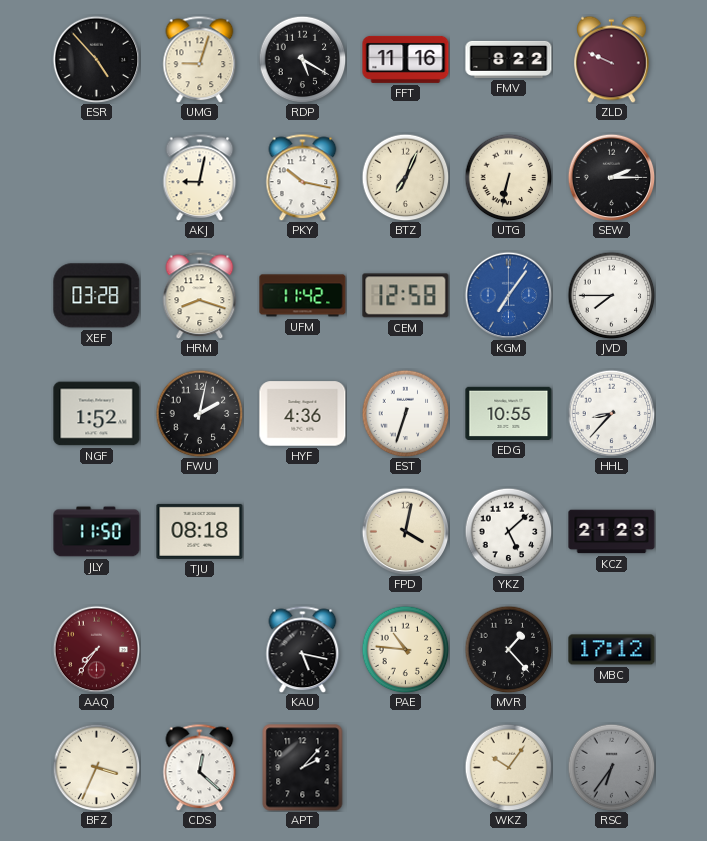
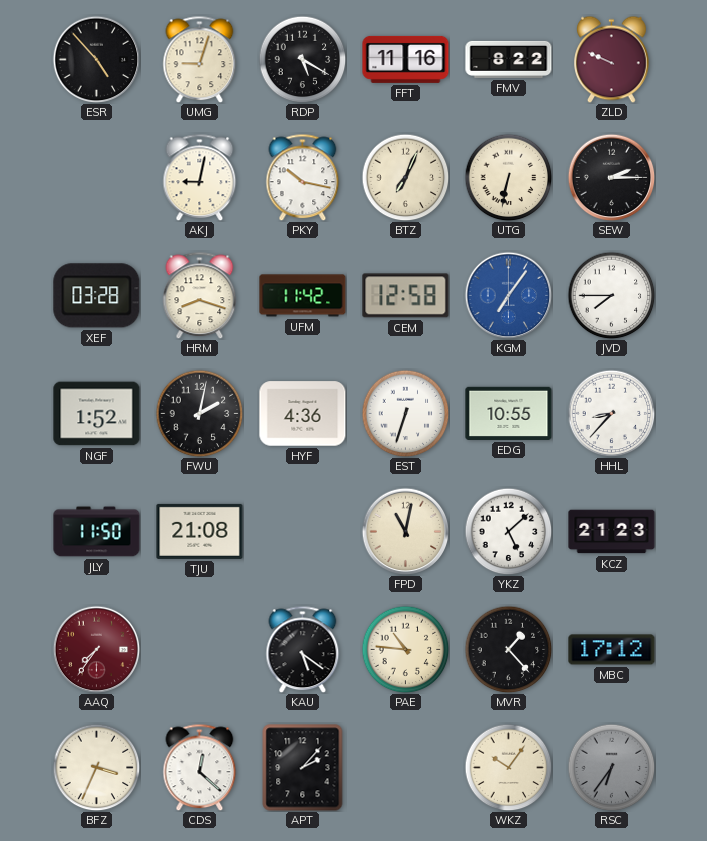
TJU: 08:18 -> 21:08
FPD: 4:02 -> 11:02
KAU: 5:17 -> 5:21
